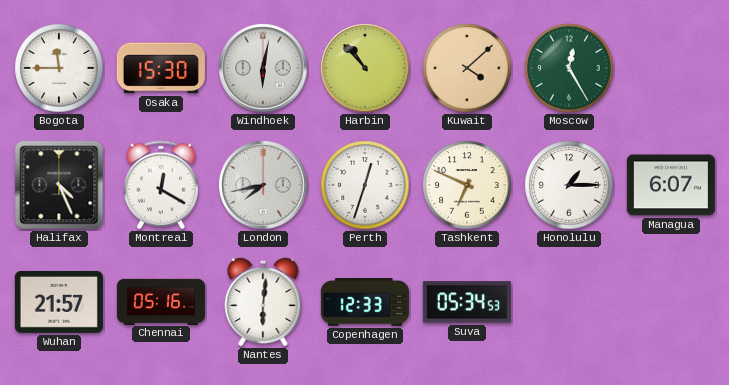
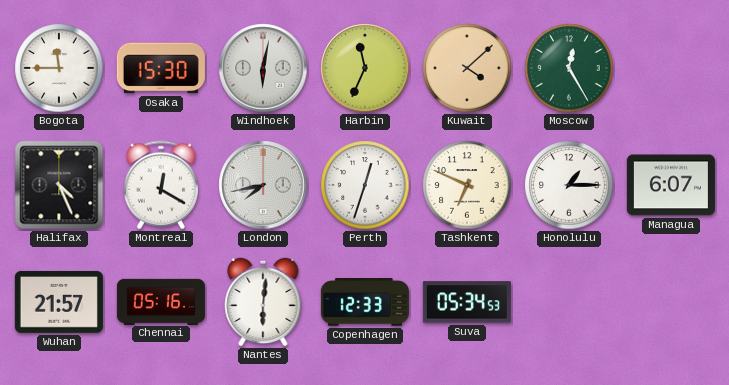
Harbin: 10:53 -> 11:34
